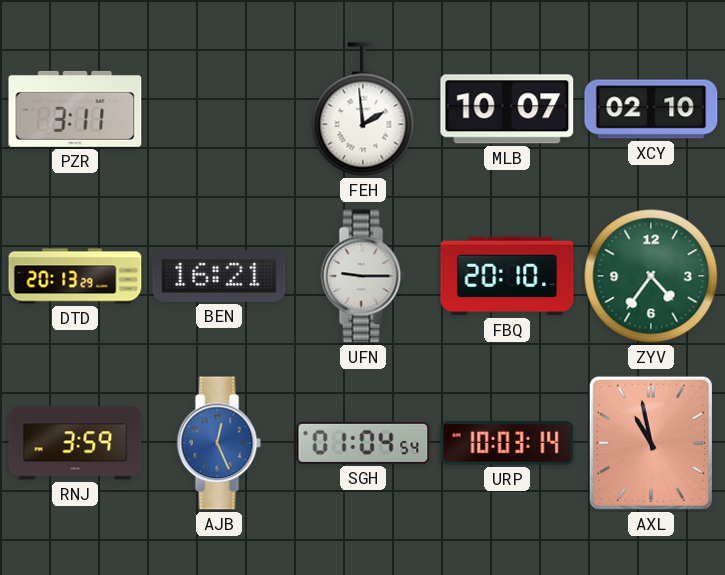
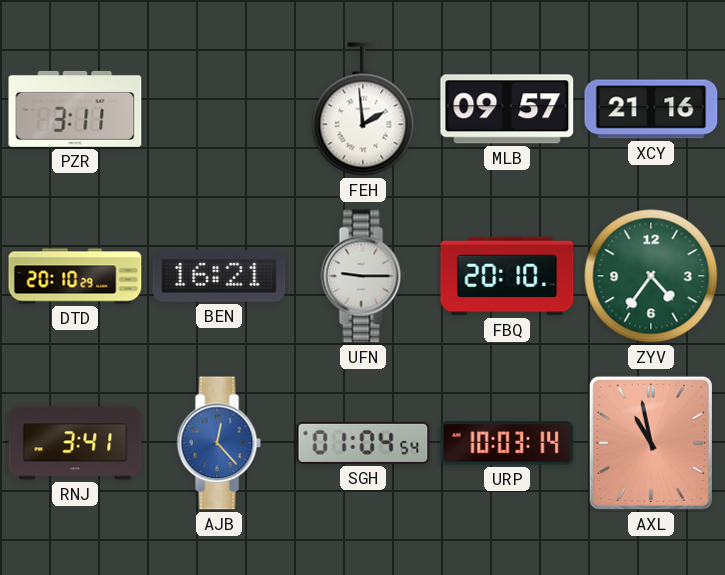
MLB: 10:07 -> 09:57
XCY: 02:10 -> 21:16
DTD: 20:13 -> 20:10
RNJ: 3:59 -> 3:41
AJB: 12:26 -> 12:23
